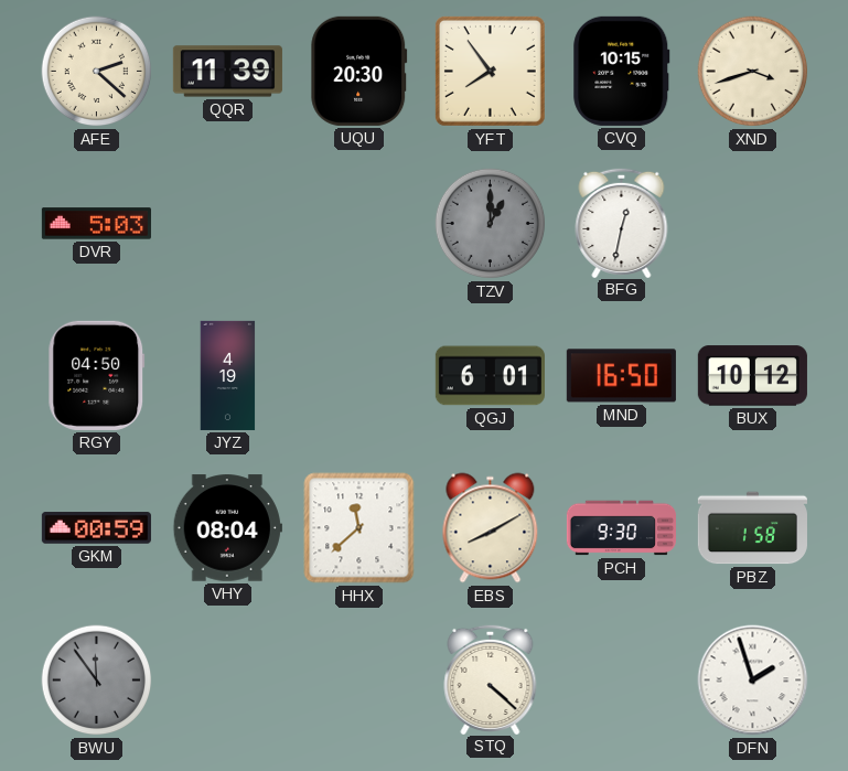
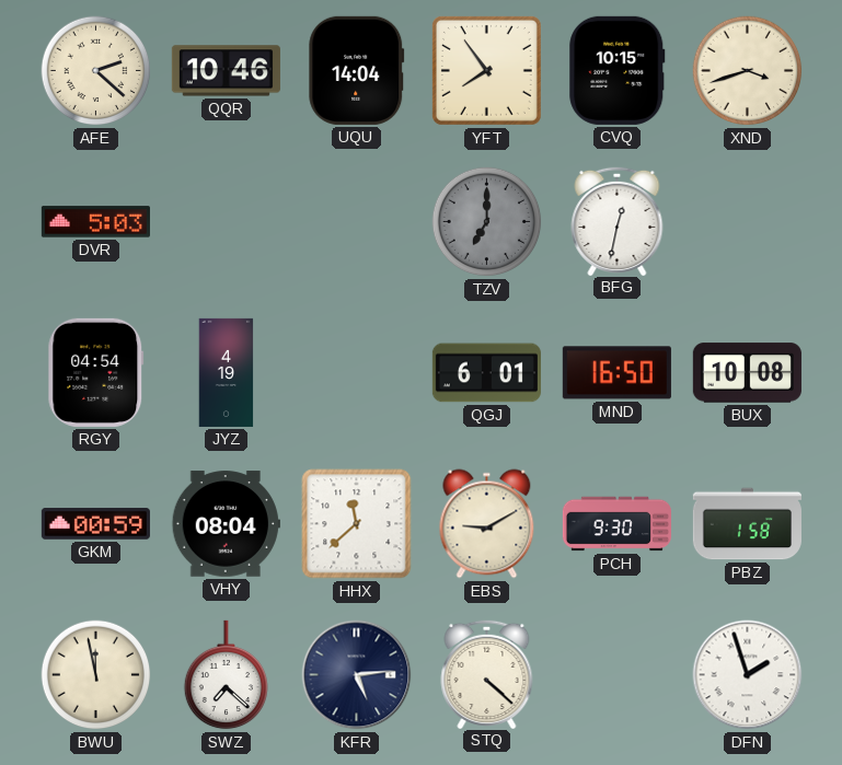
QQR: 11:39 -> 10:46
UQU: 20:30 -> 14:04
TZV: 1:00 -> 7:00
RGY: 04:50 -> 04:54
BUX: 10:12 -> 10:08
EBS: 8:10 -> 9:10
BWU: 11:54 -> 11:58
BWU dial: grey -> cream
SWZ: none -> 7:22
KFR: none -> 5:14
